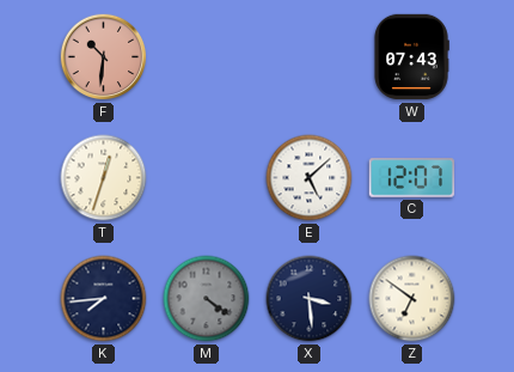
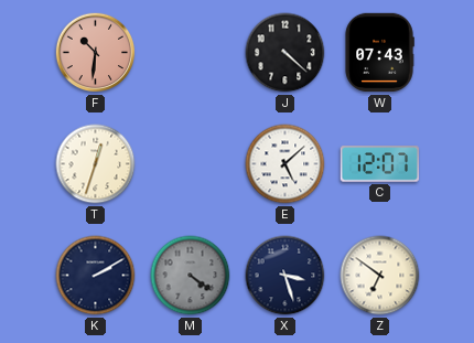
J: none -> 4:22
K: 7:44 -> 2:10
X: 3:29 -> 3:27
